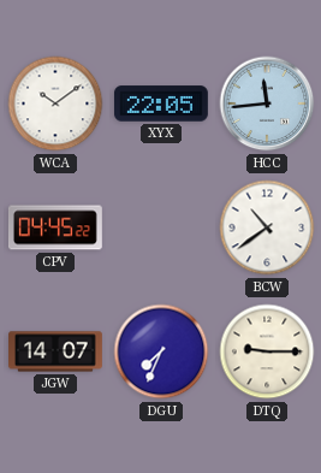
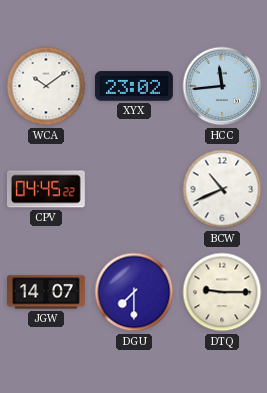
XYX: 22:05 -> 23:02
BCW: 10:39 -> 10:41
DGU: 7:34 -> 7:30
